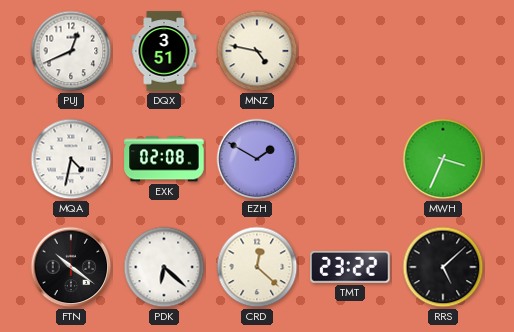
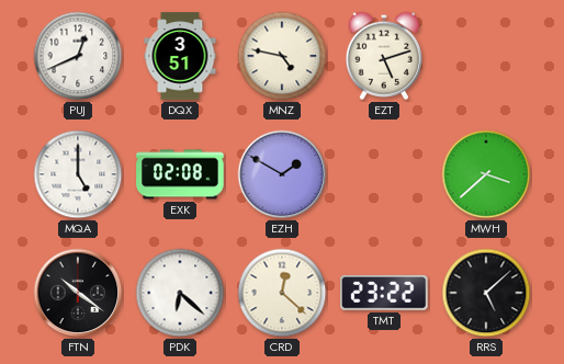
EZT: none -> 5:12
MQA: 4:32 -> 5:00
MWH: 3:34 -> 3:38
